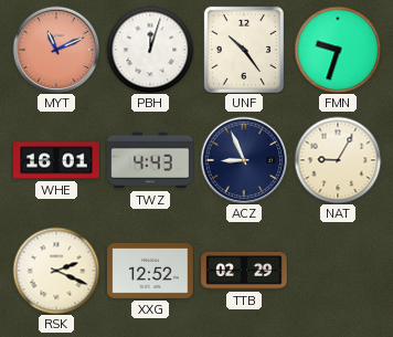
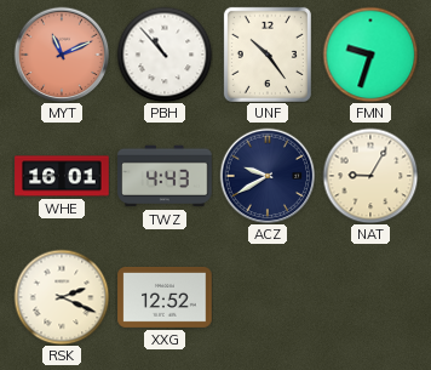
PBH: 12:03 -> 10:53
ACZ: 8:56 -> 9:40
TTB: 02:29 -> none
